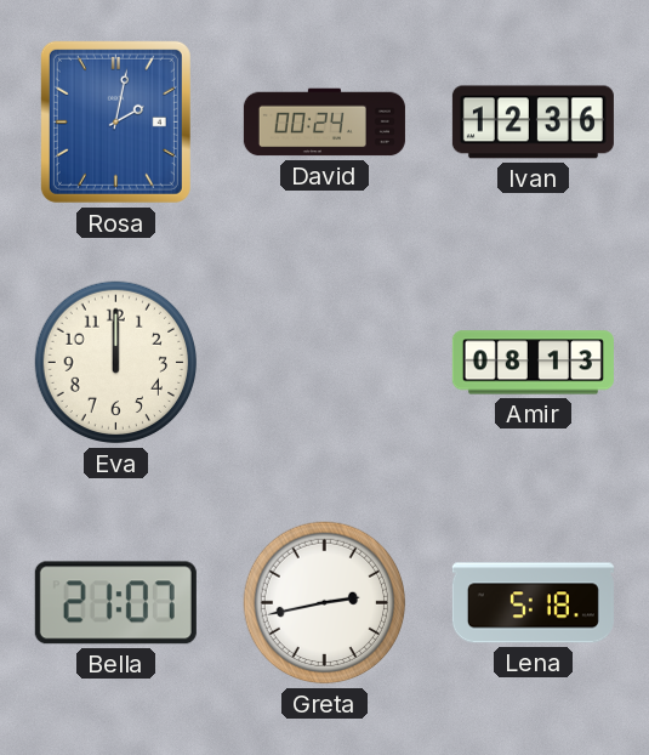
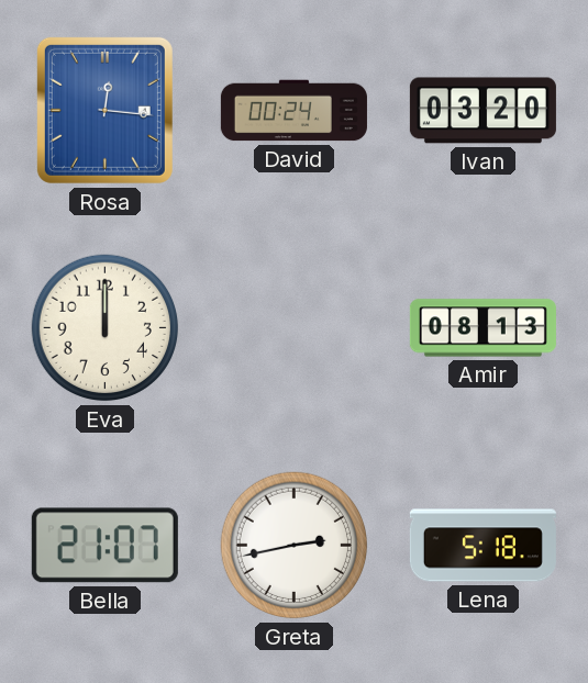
Rosa: 2:02 -> 12:16
Ivan: 12:36 -> 03:20
